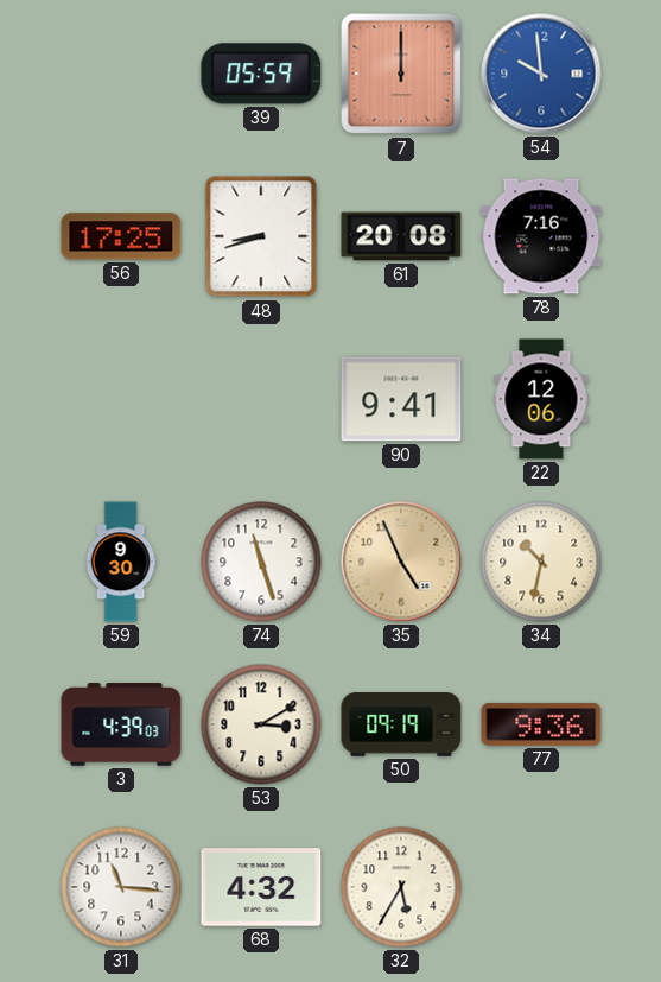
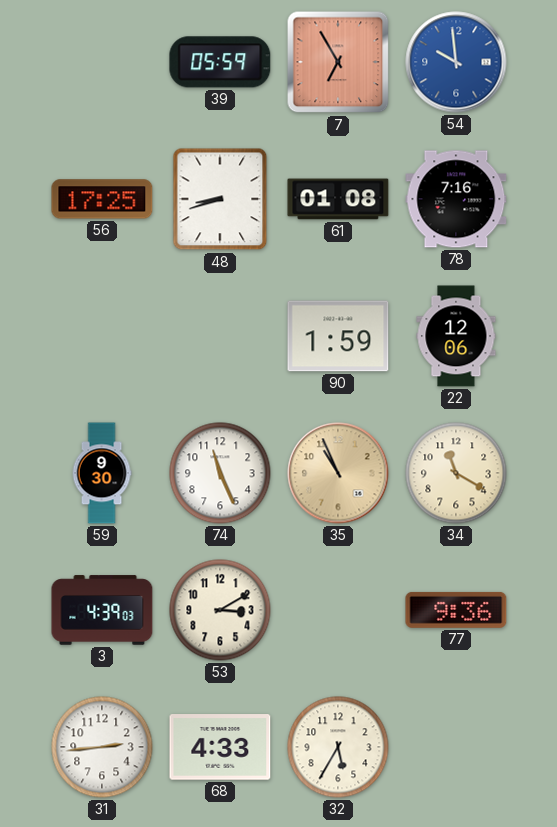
7: 12:00 -> 6:55
61: 20:08 -> 01:08
90: 9:41 -> 1:59
74: 11:27 -> 11:26
35: 4:56 -> 10:56
34: 10:32 -> 11:20
50: 09:19 -> none
31: 11:16 -> 2:44
68: 4:32 -> 4:33
